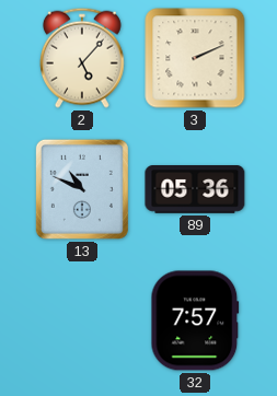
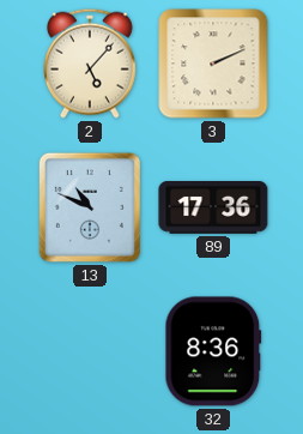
89: 05:36 -> 17:36
32: 7:57 -> 8:36
